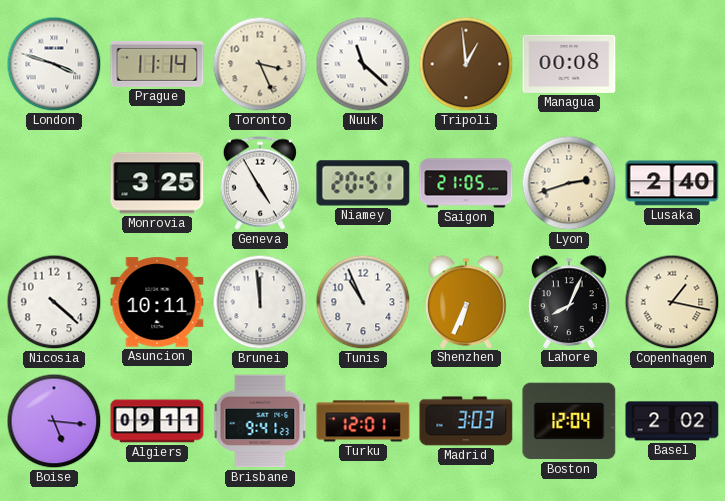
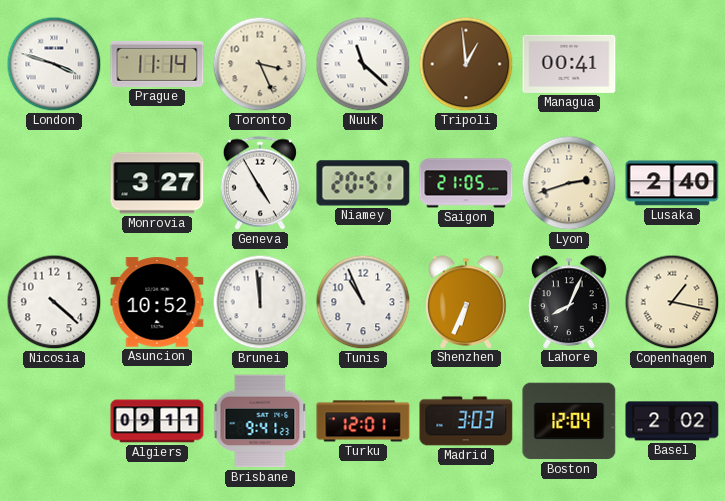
Managua: 00:08 -> 00:41
Monrovia: 3:25 -> 3:27
Asuncion: 10:11 -> 10:52
Boise: 5:16 -> none
